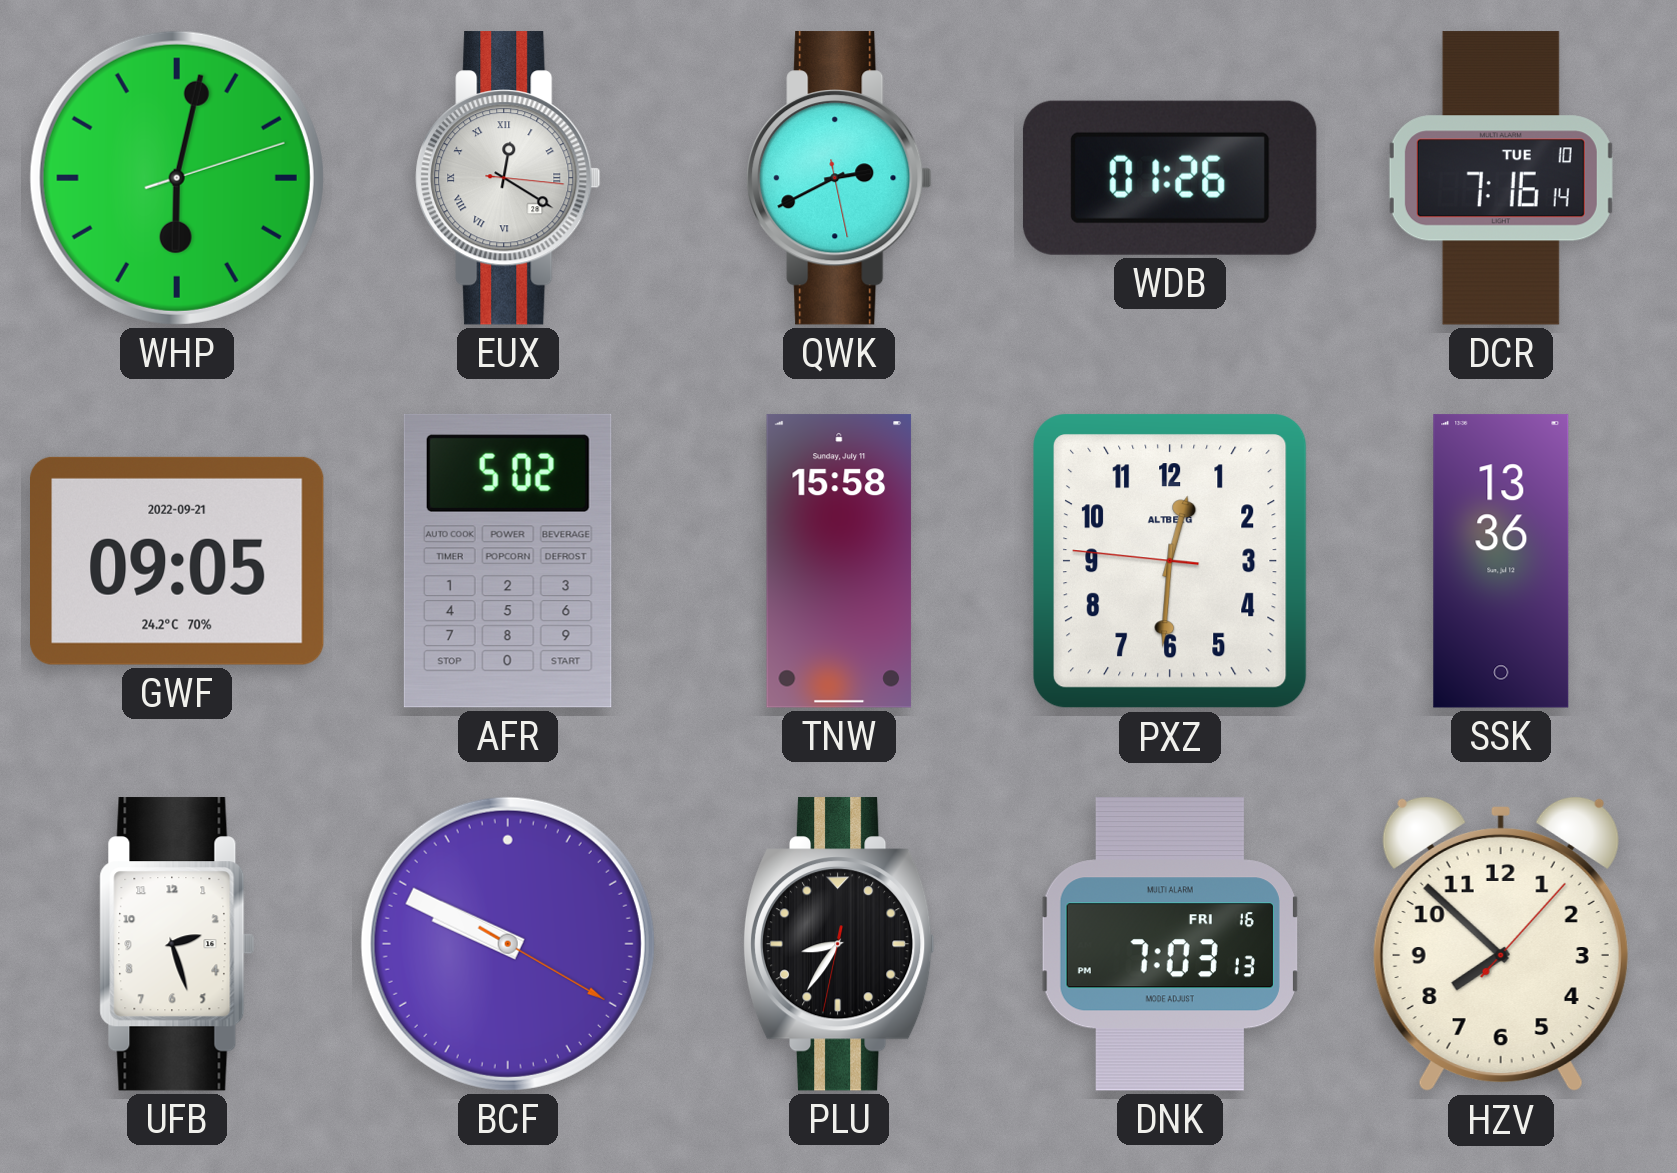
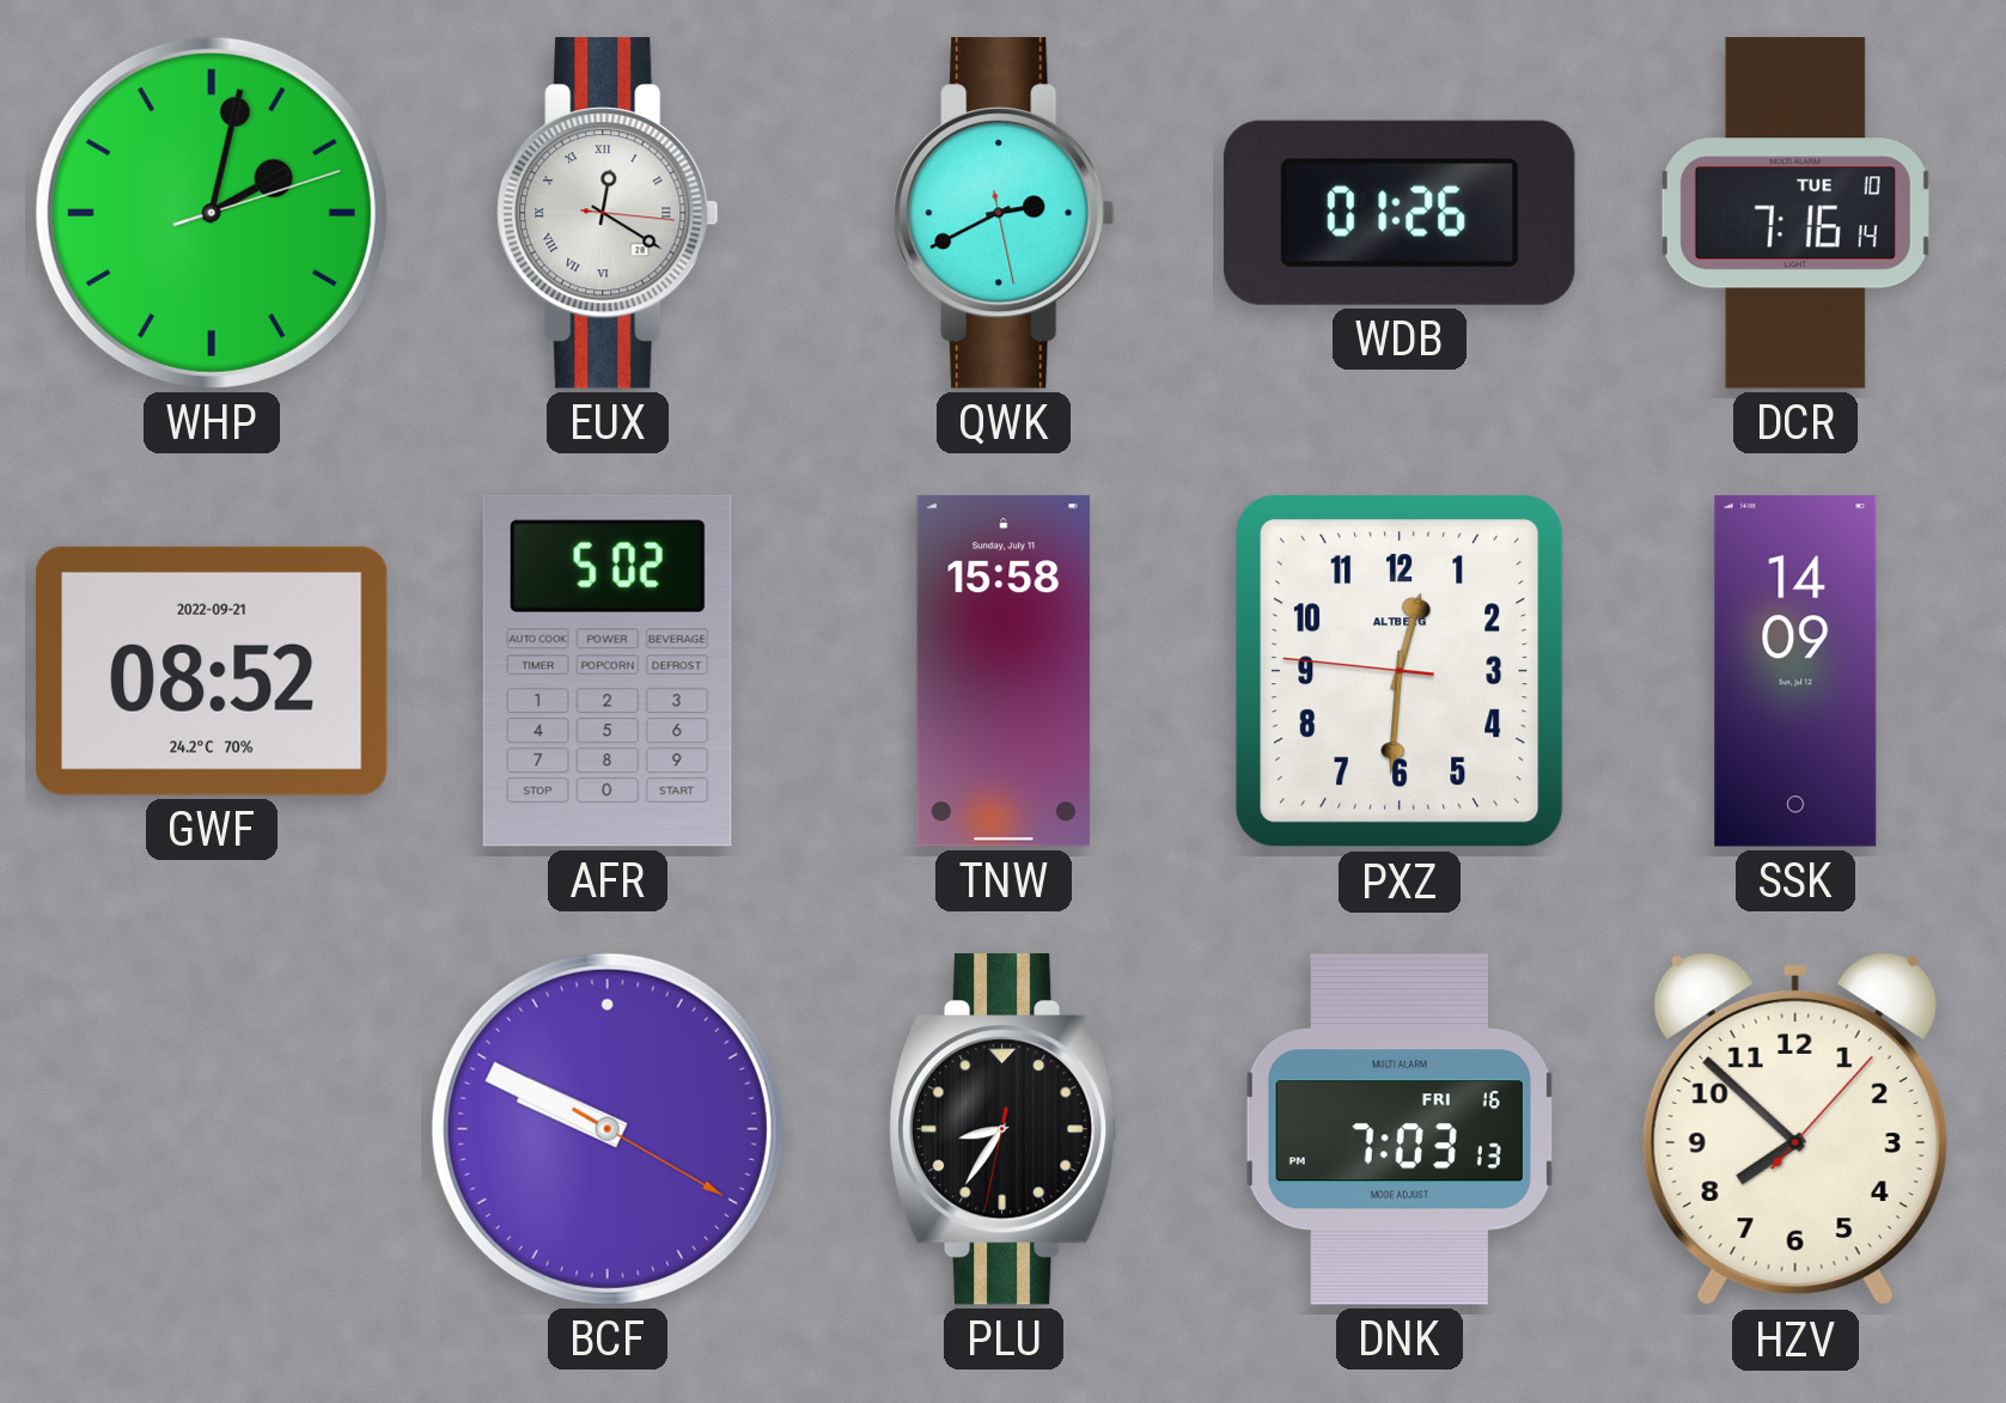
WHP: 6:02 -> 2:02
GWF: 09:05 -> 08:52
SSK: 13:36 -> 14:09
UFB: 2:27 -> none
